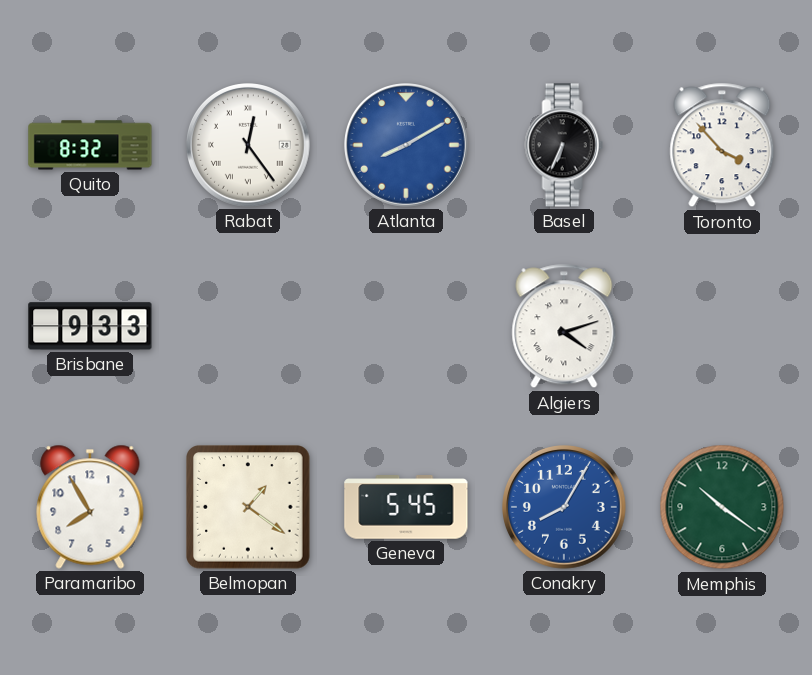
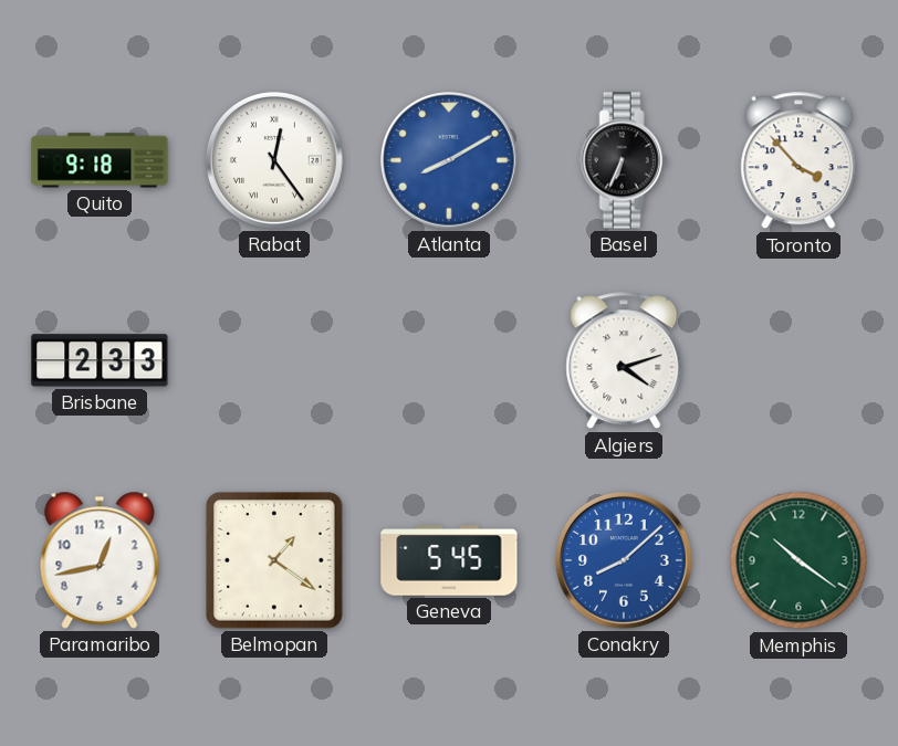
Quito: 8:32 -> 9:18
Brisbane: 9:33 -> 2:33
Paramaribo: 7:55 -> 12:43
Conakry: 8:05 -> 8:08
